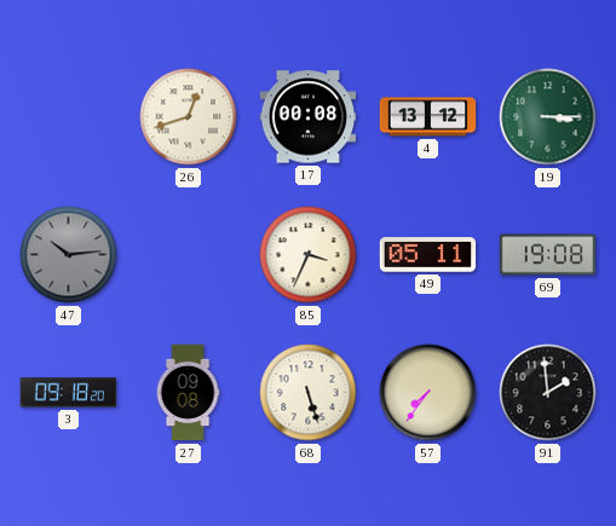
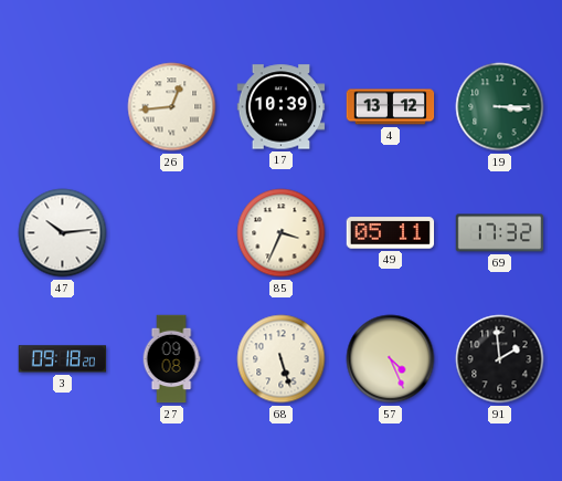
26: 12:42 -> 12:44
17: 00:08 -> 10:39
47 dial: grey -> white
69: 19:08 -> 17:32
57: 7:36 -> 4:26
